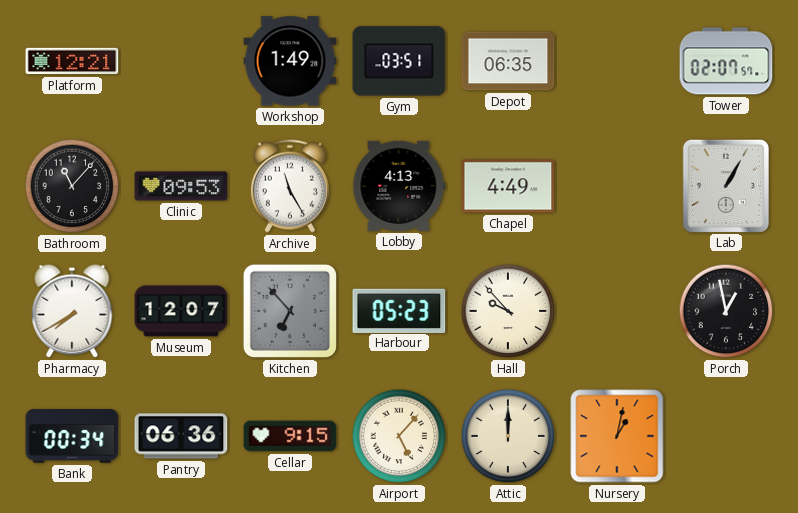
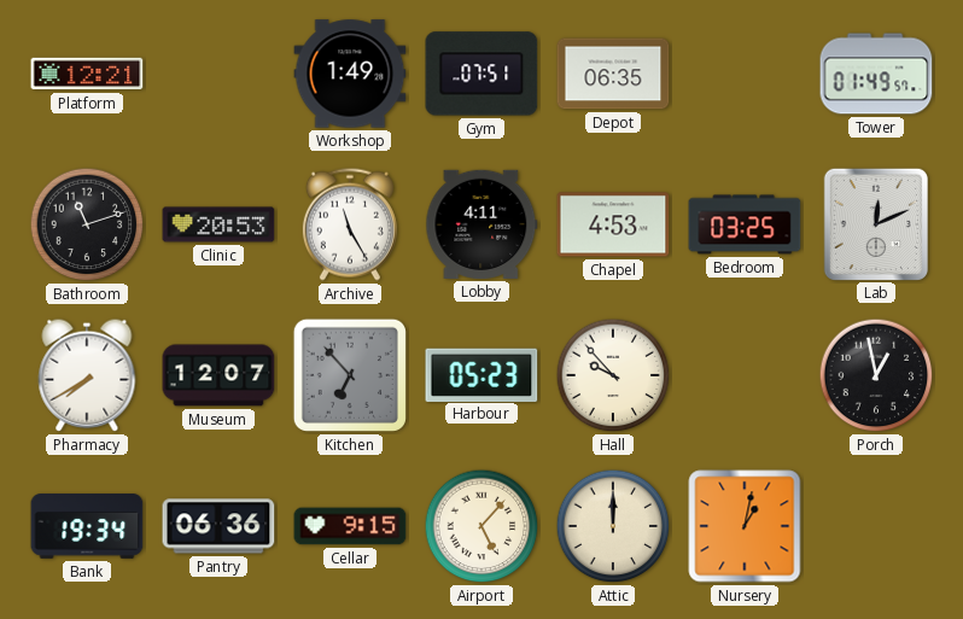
Gym: 03:51 -> 07:51
Tower: 02:07 -> 01:49
Bathroom: 11:07 -> 11:12
Clinic: 09:53 -> 20:53
Lobby: 4:13 -> 4:11
Chapel: 4:49 -> 4:53
Bedroom: none -> 03:25
Lab: 1:05 -> 12:11
Bank: 00:34 -> 19:34
